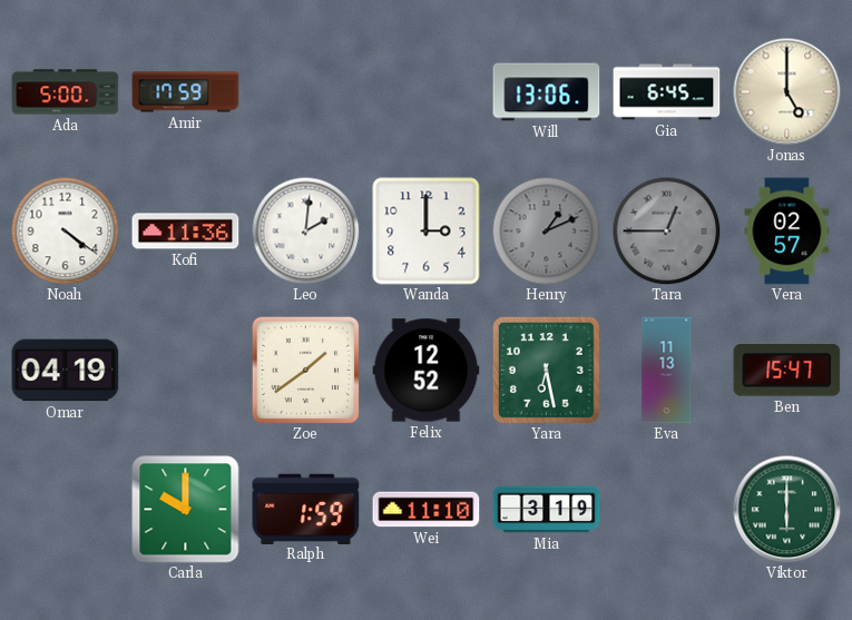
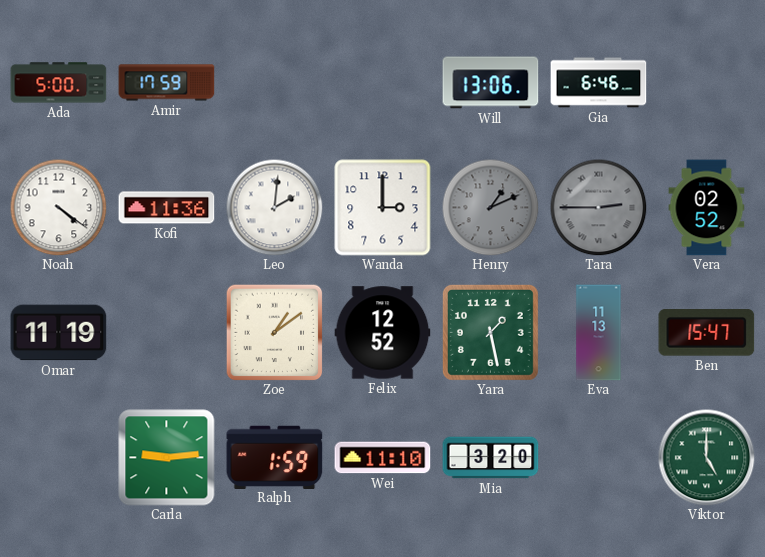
Gia: 6:45 -> 6:46
Jonas: 5:00 -> none
Tara: 12:45 -> 2:45
Vera: 02:57 -> 02:52
Omar: 04:19 -> 11:19
Zoe: 1:39 -> 1:09
Yara: 6:28 -> 1:28
Carla: 10:00 -> 9:14
Mia: 3:19 -> 3:20
Viktor: 6:00 -> 5:00
